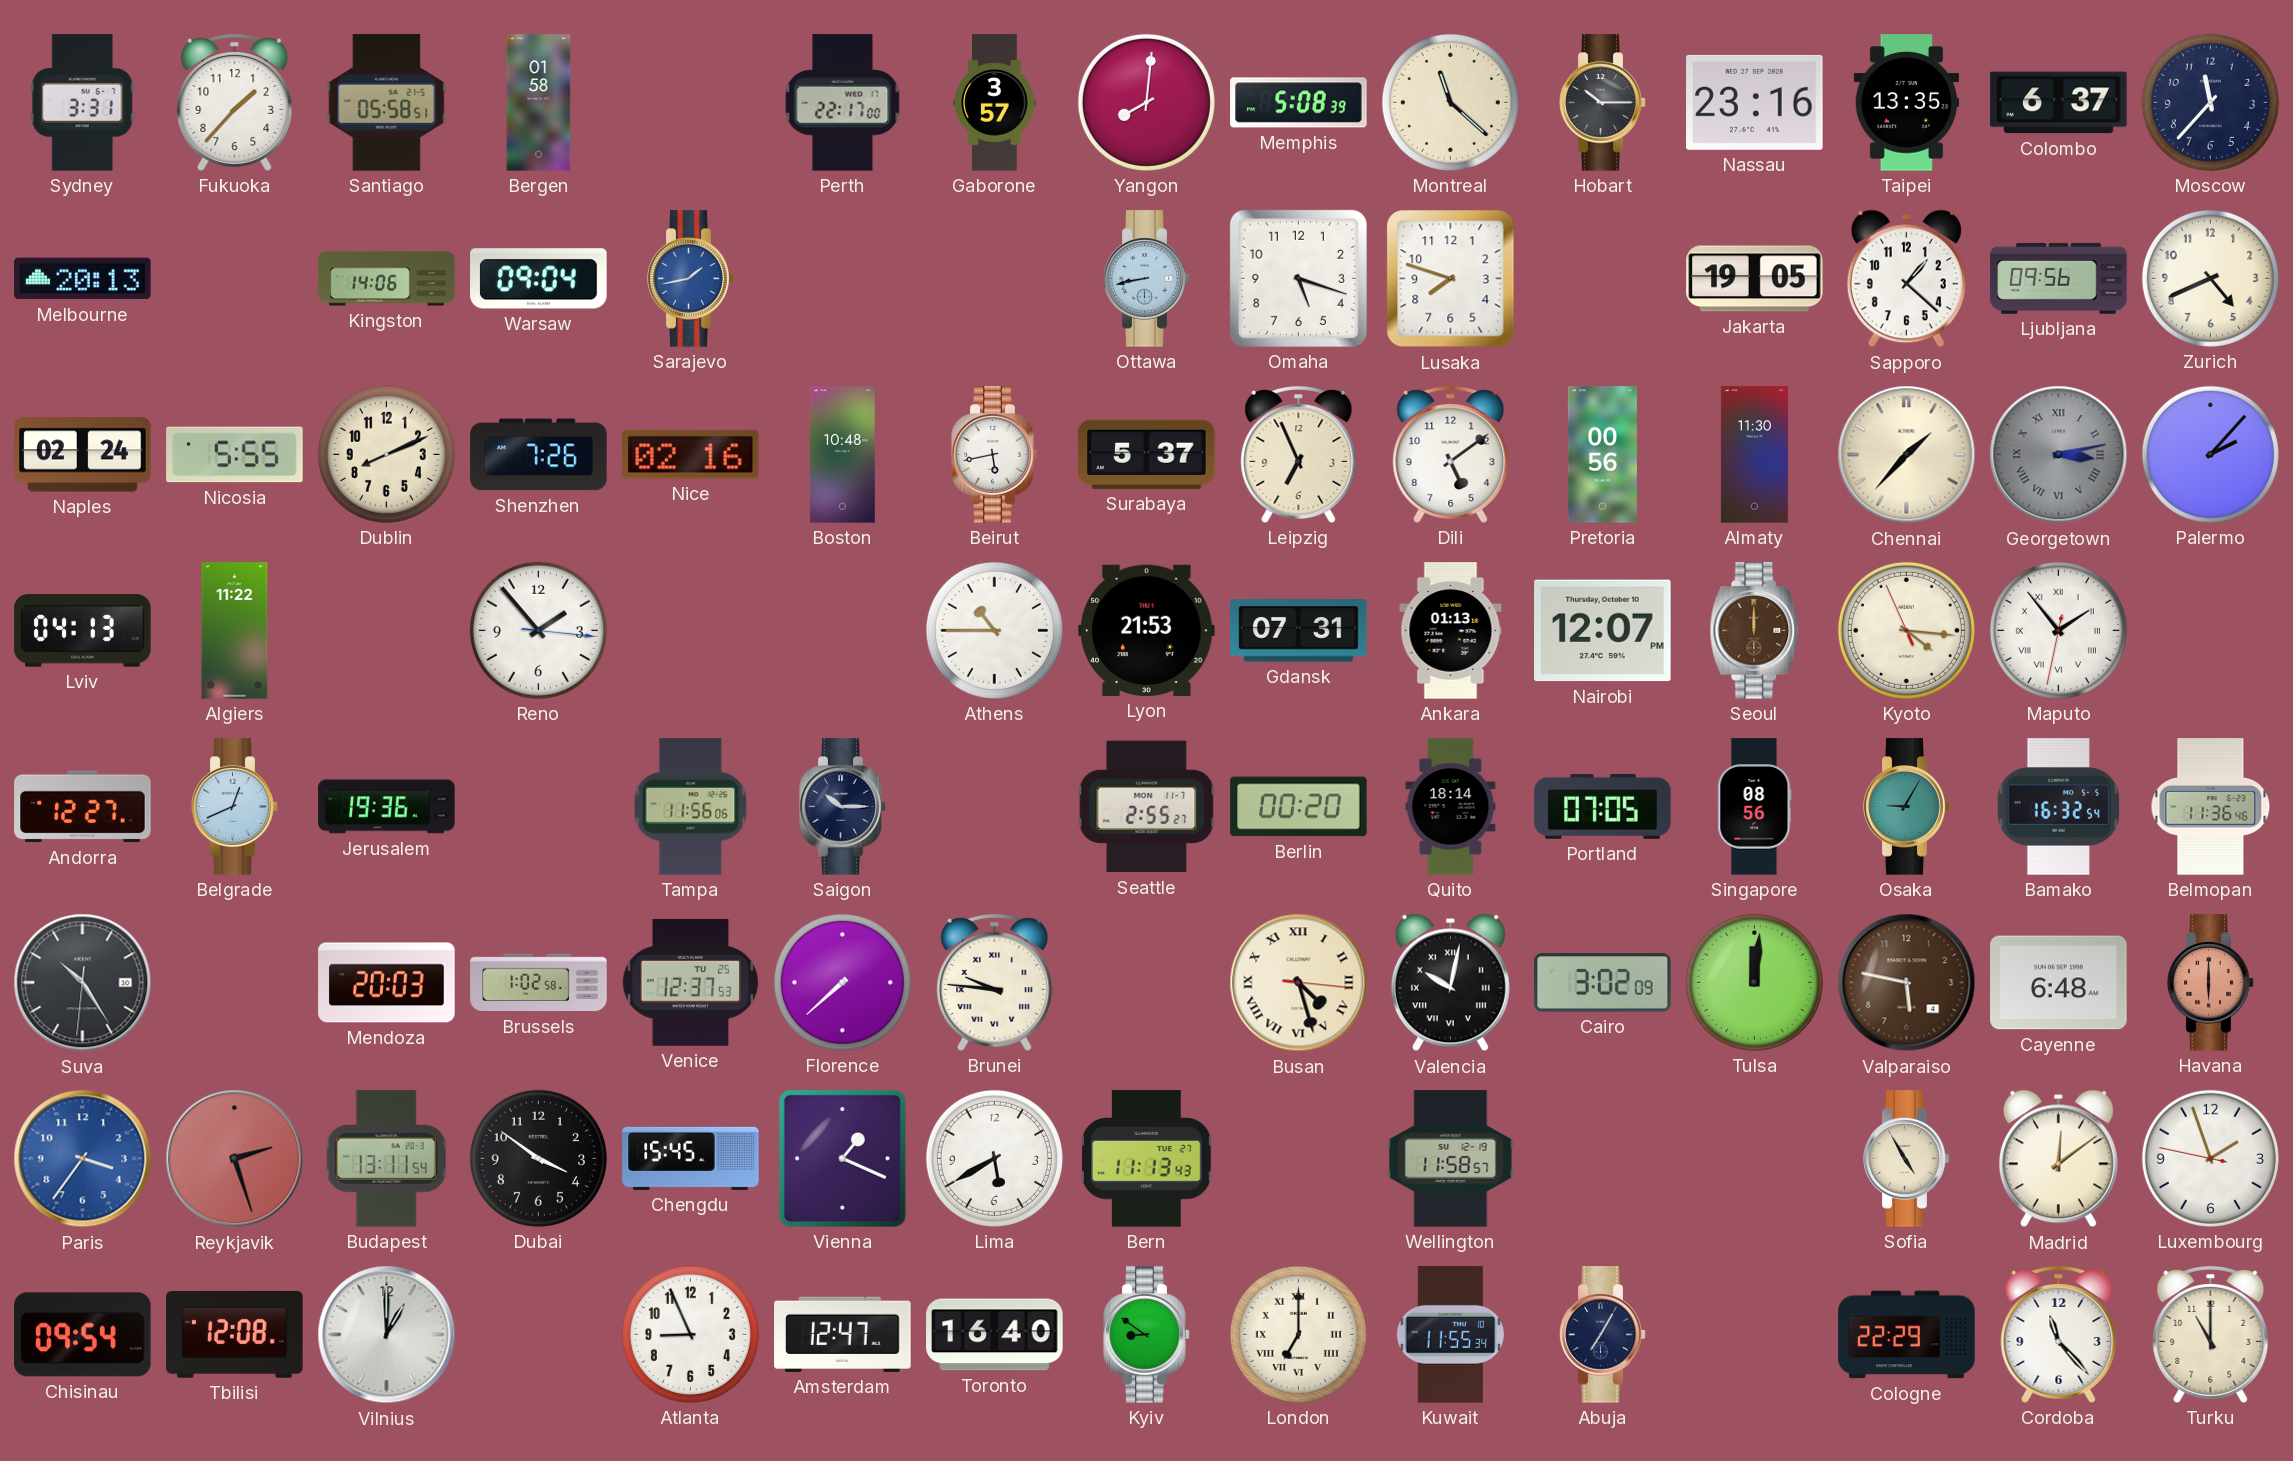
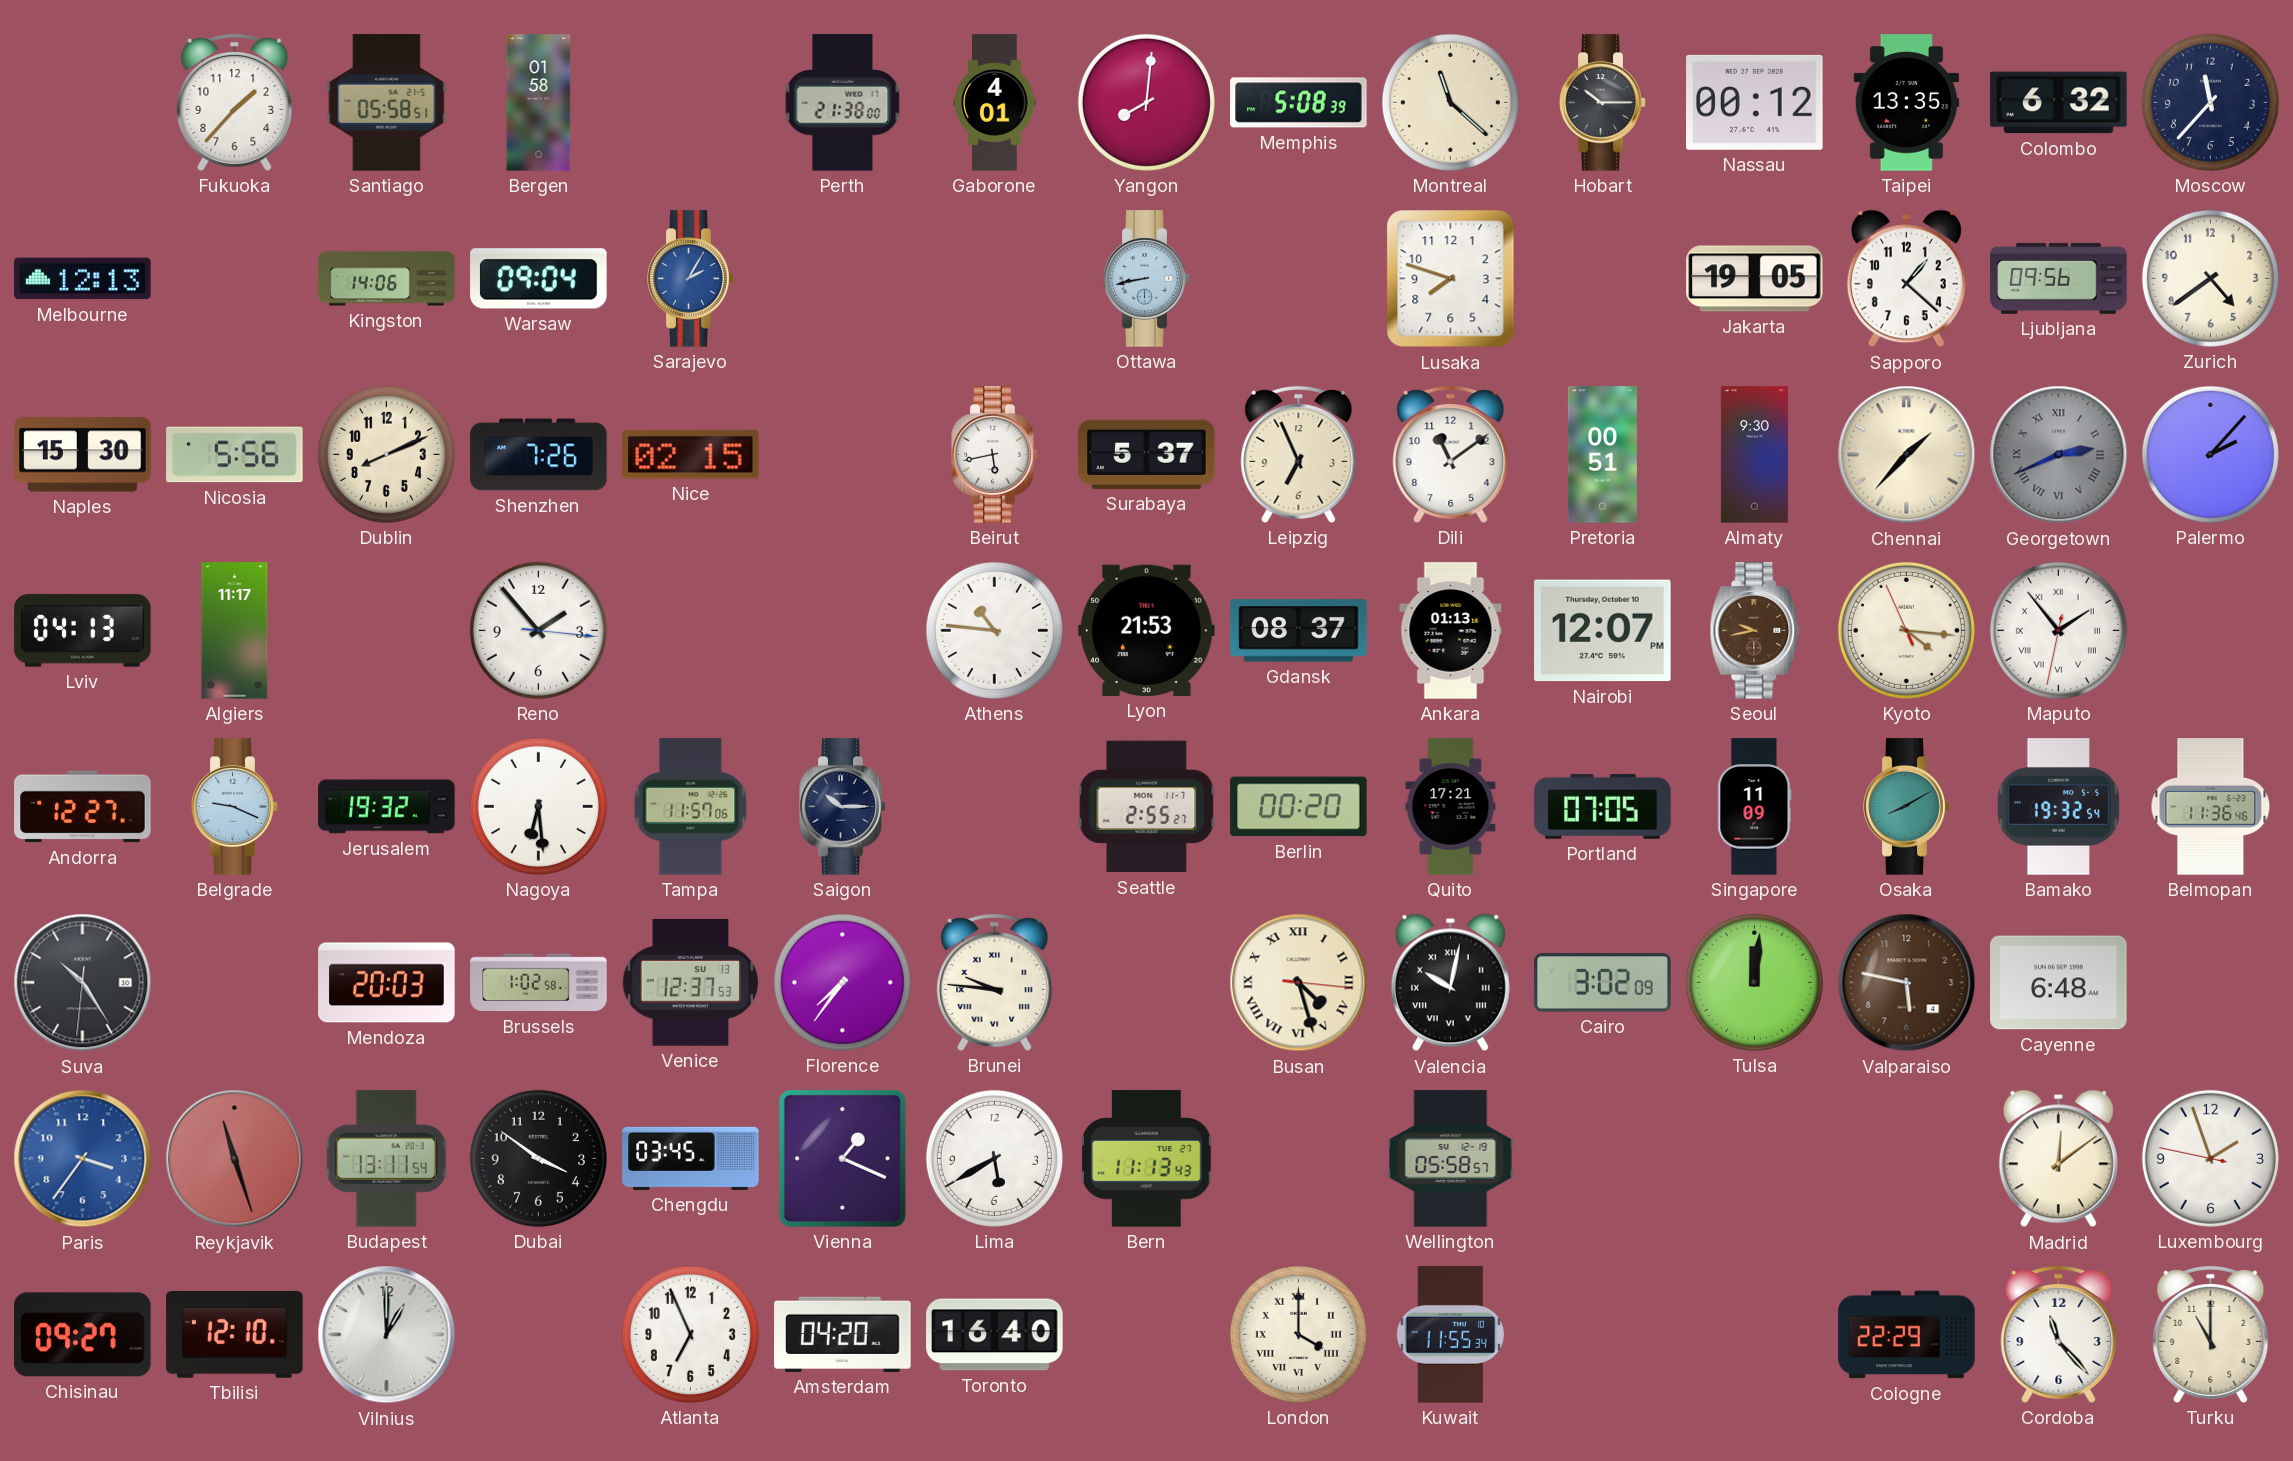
Sydney: 3:31 -> none
Perth: 22:17 -> 21:38
Gaborone: 3:57 -> 4:01
Nassau: 23:16 -> 00:12
Colombo: 6:37 -> 6:32
Melbourne: 20:13 -> 12:13
Sarajevo: 1:43 -> 2:05
Omaha: 5:18 -> none
Zurich: 4:41 -> 4:39
Naples: 02:24 -> 15:30
Nicosia: 5:55 -> 5:56
Nice: 02:16 -> 02:15
Boston: 10:48 -> none
Dili: 5:09 -> 11:09
Pretoria: 00:56 -> 00:51
Almaty: 11:30 -> 9:30
Georgetown: 3:13 -> 2:41
Algiers: 11:22 -> 11:17
Athens: 10:45 -> 10:46
Gdansk: 07:31 -> 08:37
Seoul: 12:00 -> 9:43
Belgrade: 12:41 -> 9:19
Jerusalem: 19:36 -> 19:32
Nagoya: none -> 6:29
Tampa: 11:56 -> 11:57
Quito: 18:14 -> 17:21
Singapore: 08:56 -> 11:09
Osaka: 9:05 -> 8:10
Bamako: 16:32 -> 19:32
Venice date: TU 25 -> SU 13
Florence: 7:38 -> 7:36
Havana: 6:00 -> none
Reykjavik: 2:27 -> 11:27
Chengdu: 15:45 -> 03:45
Wellington: 11:58 -> 05:58
Sofia: 4:55 -> none
Chisinau: 09:54 -> 09:27
Tbilisi: 12:08 -> 12:10
Atlanta: 8:56 -> 6:56
Amsterdam: 12:47 -> 04:20
Kyiv: 8:51 -> none
London: 7:00 -> 4:00
Abuja: 7:05 -> none
